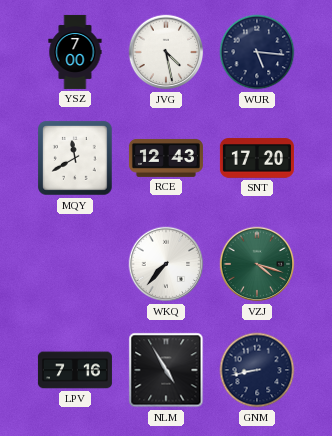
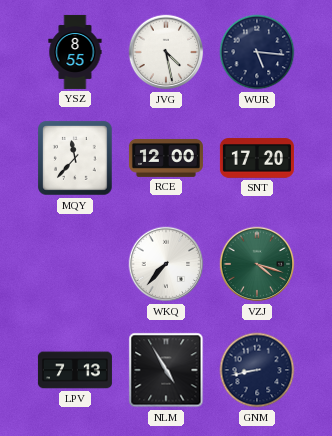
YSZ: 7:00 -> 8:55
MQY: 11:40 -> 11:37
RCE: 12:43 -> 12:00
LPV: 7:16 -> 7:13
